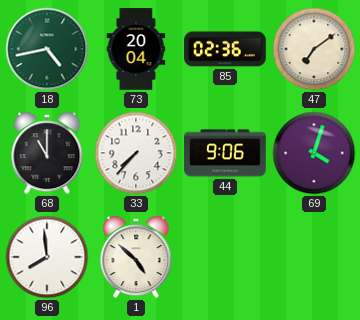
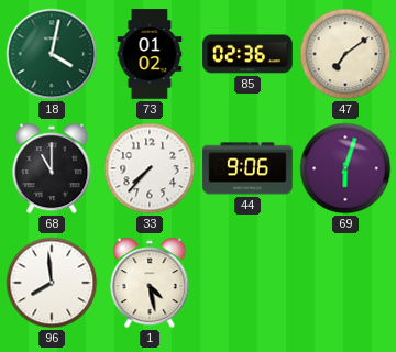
18: 4:43 -> 4:02
73: 20:04 -> 01:02
69: 4:03 -> 6:03
1: 4:52 -> 4:28
